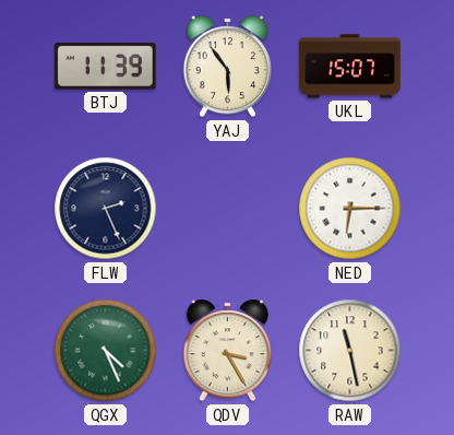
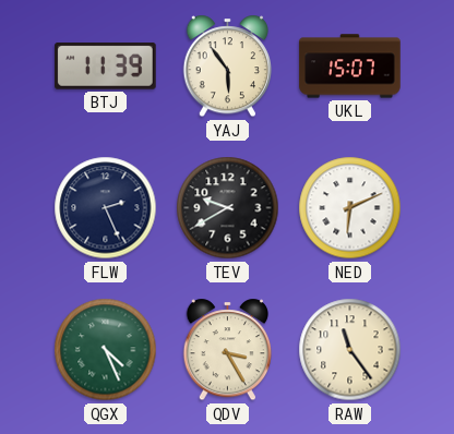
TEV: none -> 9:40
NED: 6:15 -> 6:11
RAW: 11:28 -> 11:24
